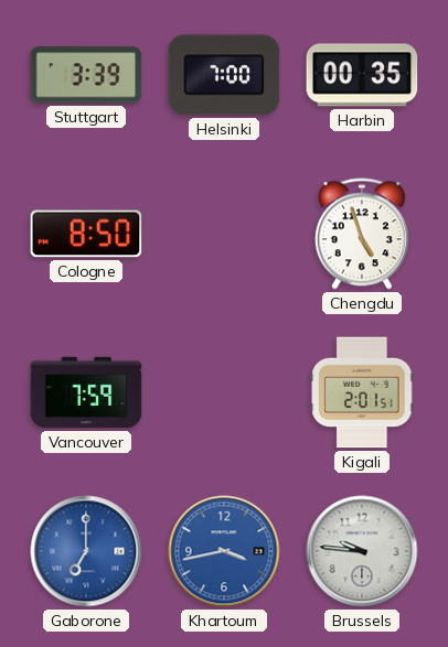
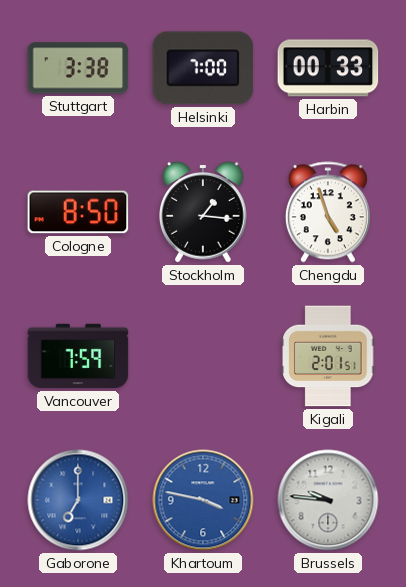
Stuttgart: 3:39 -> 3:38
Harbin: 00:35 -> 00:33
Stockholm: none -> 1:16
Khartoum: 3:43 -> 3:47
